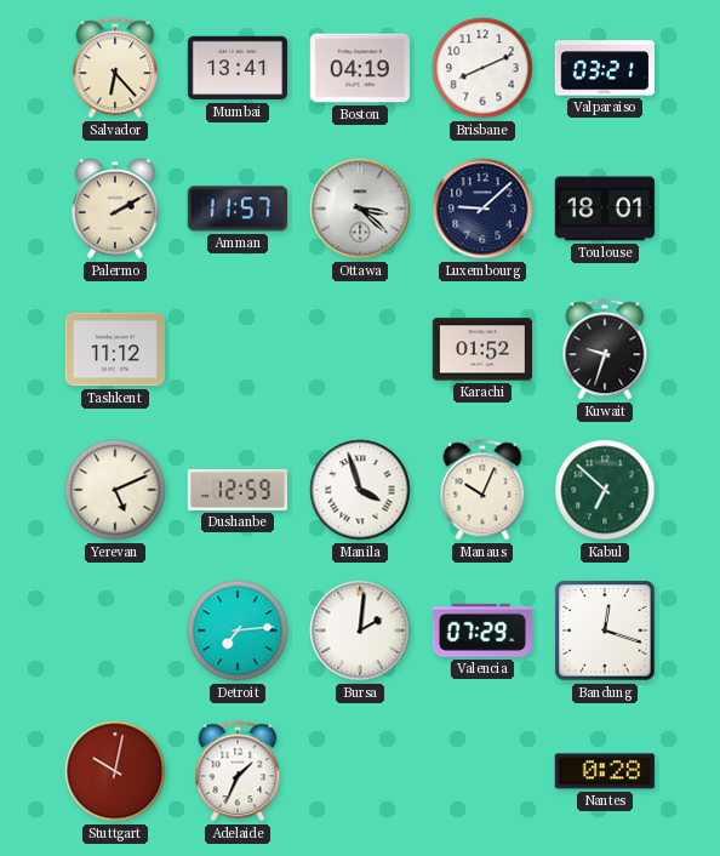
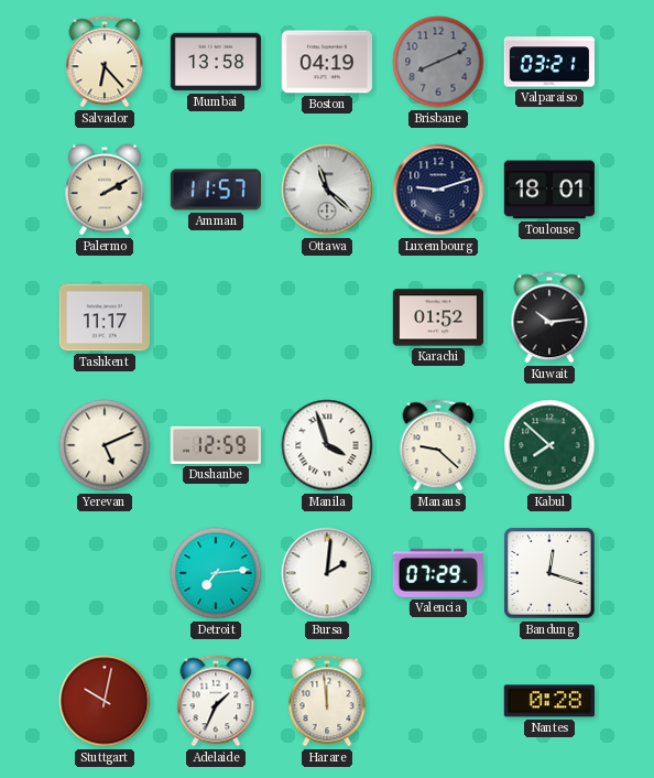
Mumbai: 13:41 -> 13:58
Brisbane dial: white -> grey
Ottawa: 3:22 -> 11:22
Luxembourg: 9:08 -> 9:12
Tashkent: 11:12 -> 11:17
Kuwait: 9:33 -> 10:14
Manaus: 10:04 -> 9:22
Kabul: 6:52 -> 7:52
Harare: none -> 11:59
